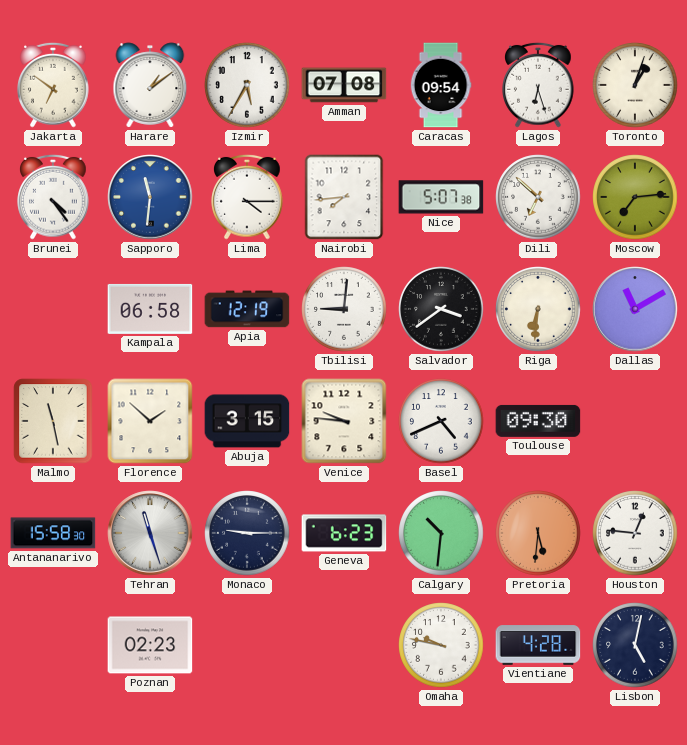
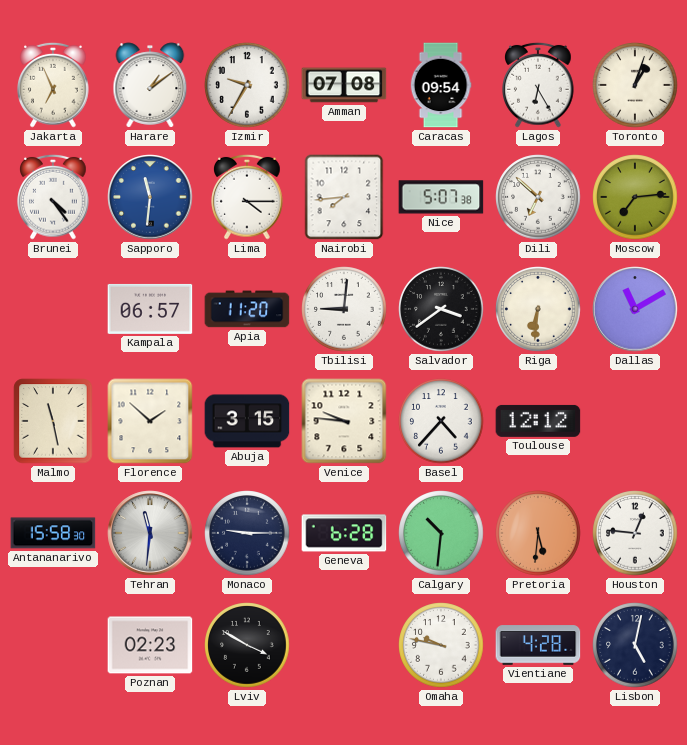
Jakarta: 6:51 -> 6:56
Izmir: 5:35 -> 9:35
Lagos: 6:27 -> 6:25
Kampala: 06:58 -> 06:57
Apia: 12:19 -> 11:20
Basel: 4:41 -> 4:37
Toulouse: 09:30 -> 12:12
Tehran: 11:27 -> 11:31
Geneva: 6:23 -> 6:28
Lviv: none -> 3:50
